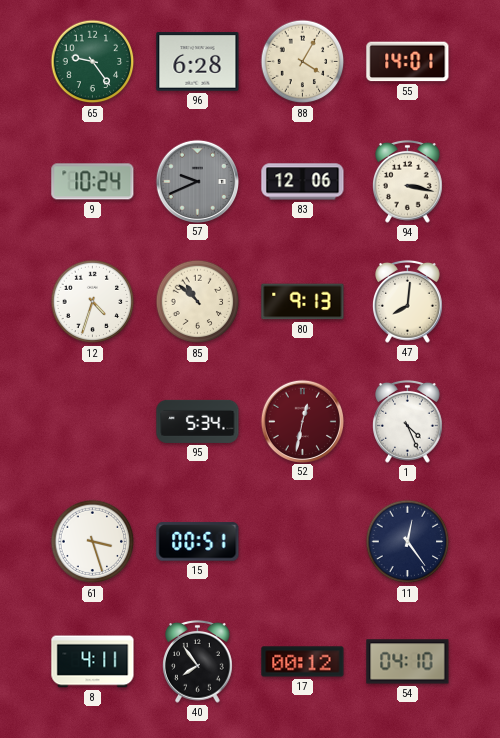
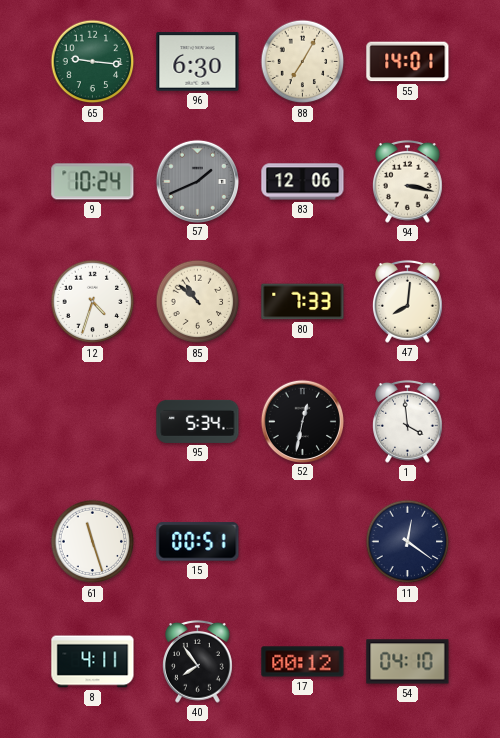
65: 9:24 -> 9:16
96: 6:28 -> 6:30
88: 4:05 -> 7:05
57: 9:41 -> 1:41
80: 9:13 -> 7:33
52 dial: burgundy -> black
1: 4:26 -> 3:59
61: 3:27 -> 11:27
11: 12:24 -> 12:21
